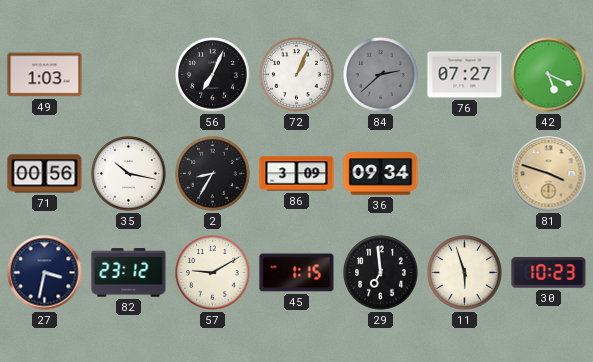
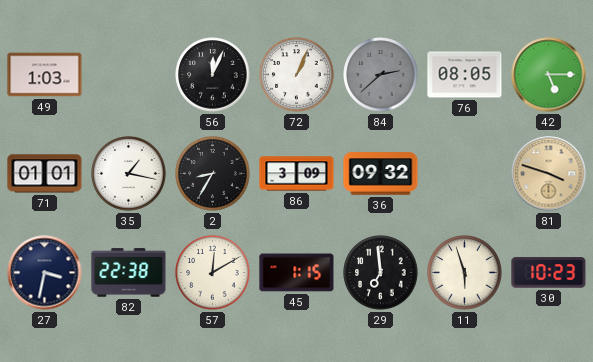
56: 7:04 -> 12:04
76: 07:27 -> 08:05
42: 5:19 -> 5:15
71: 00:56 -> 01:01
35: 10:17 -> 1:17
36: 09:34 -> 09:32
82: 23:12 -> 22:38
57: 9:10 -> 12:10
